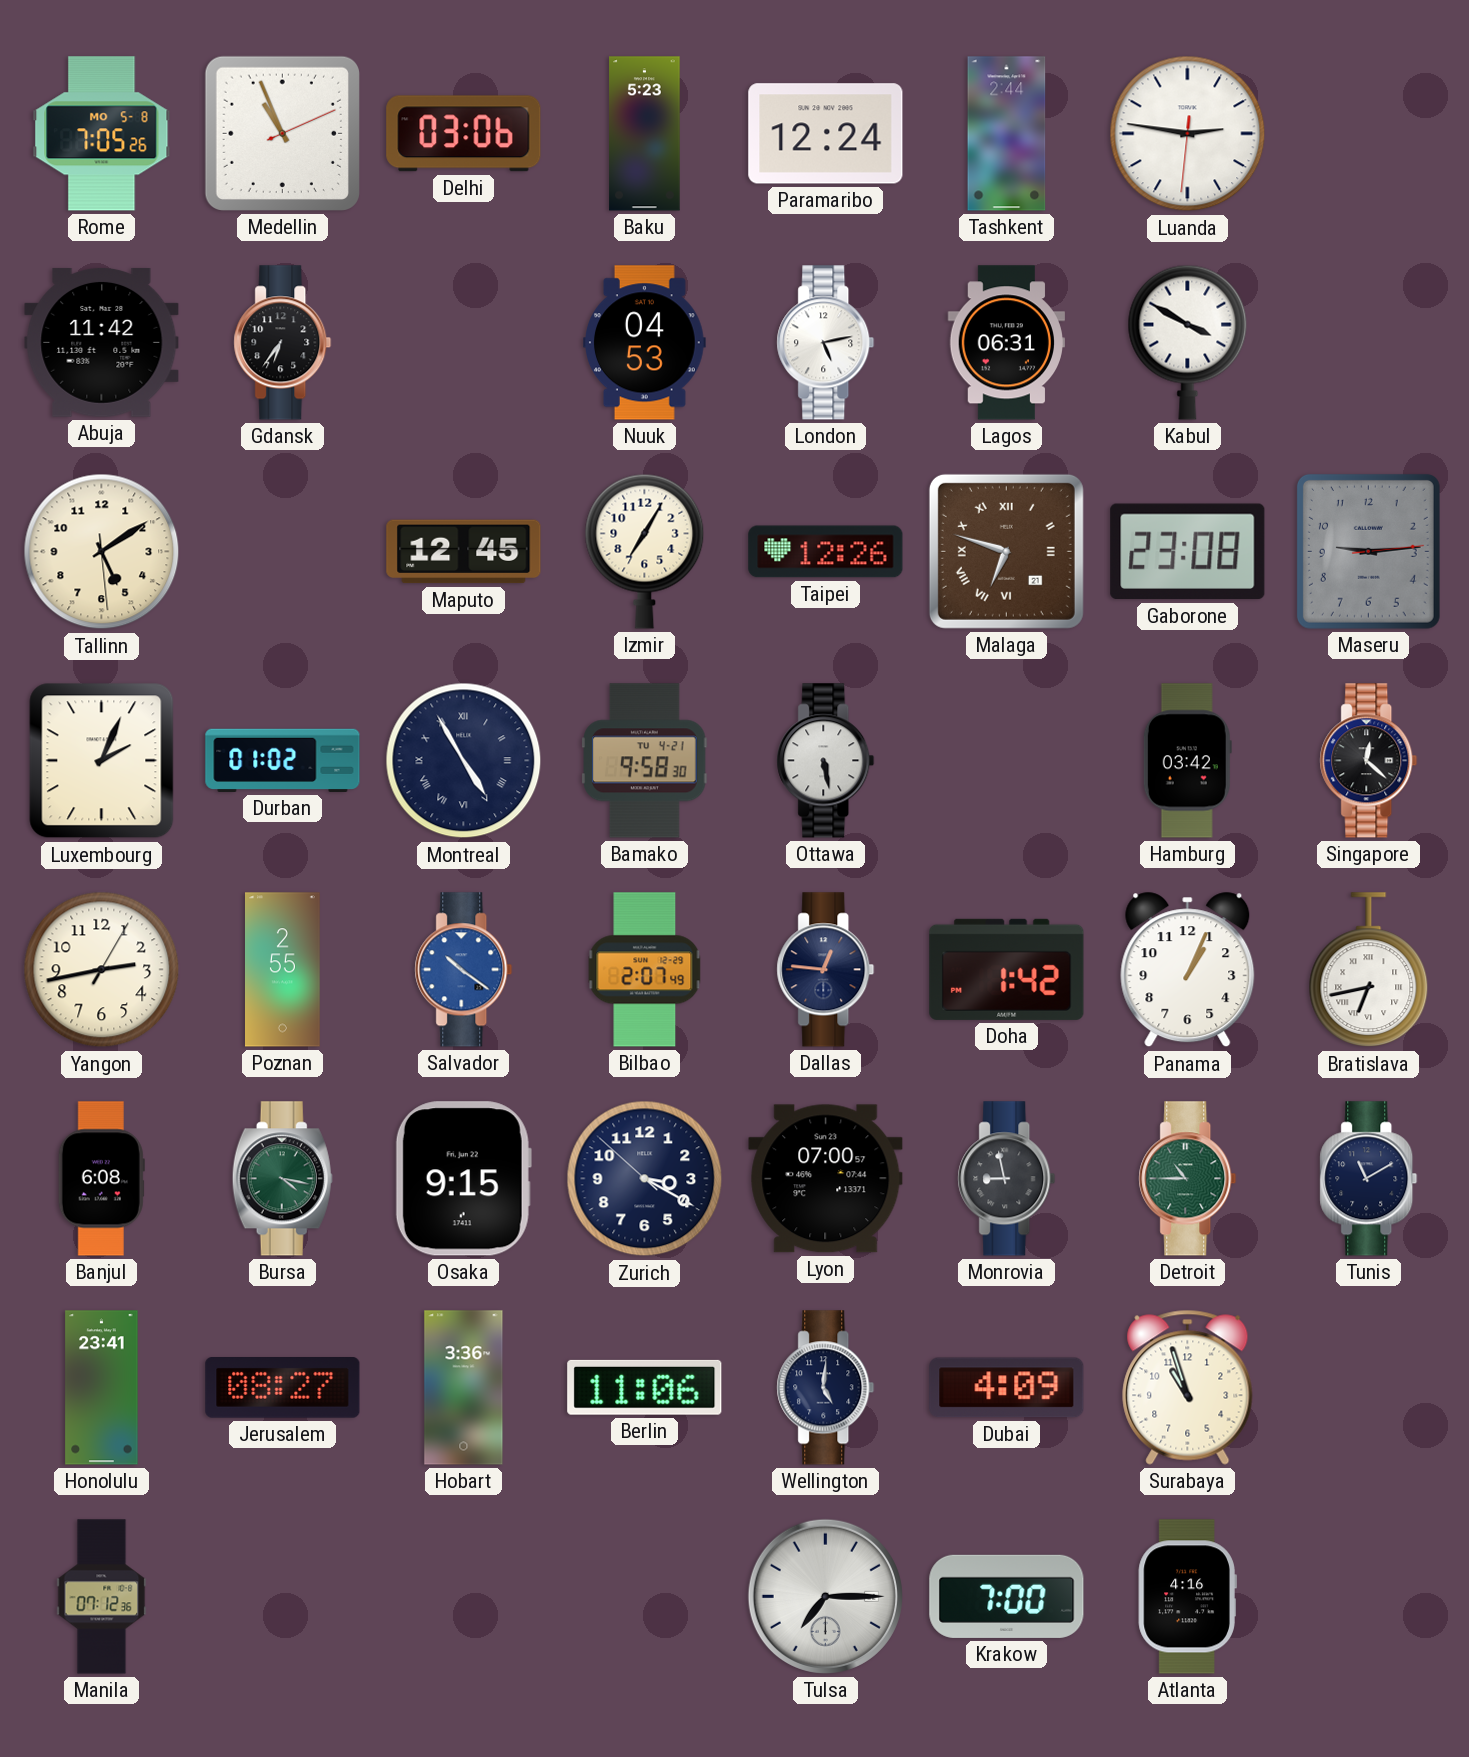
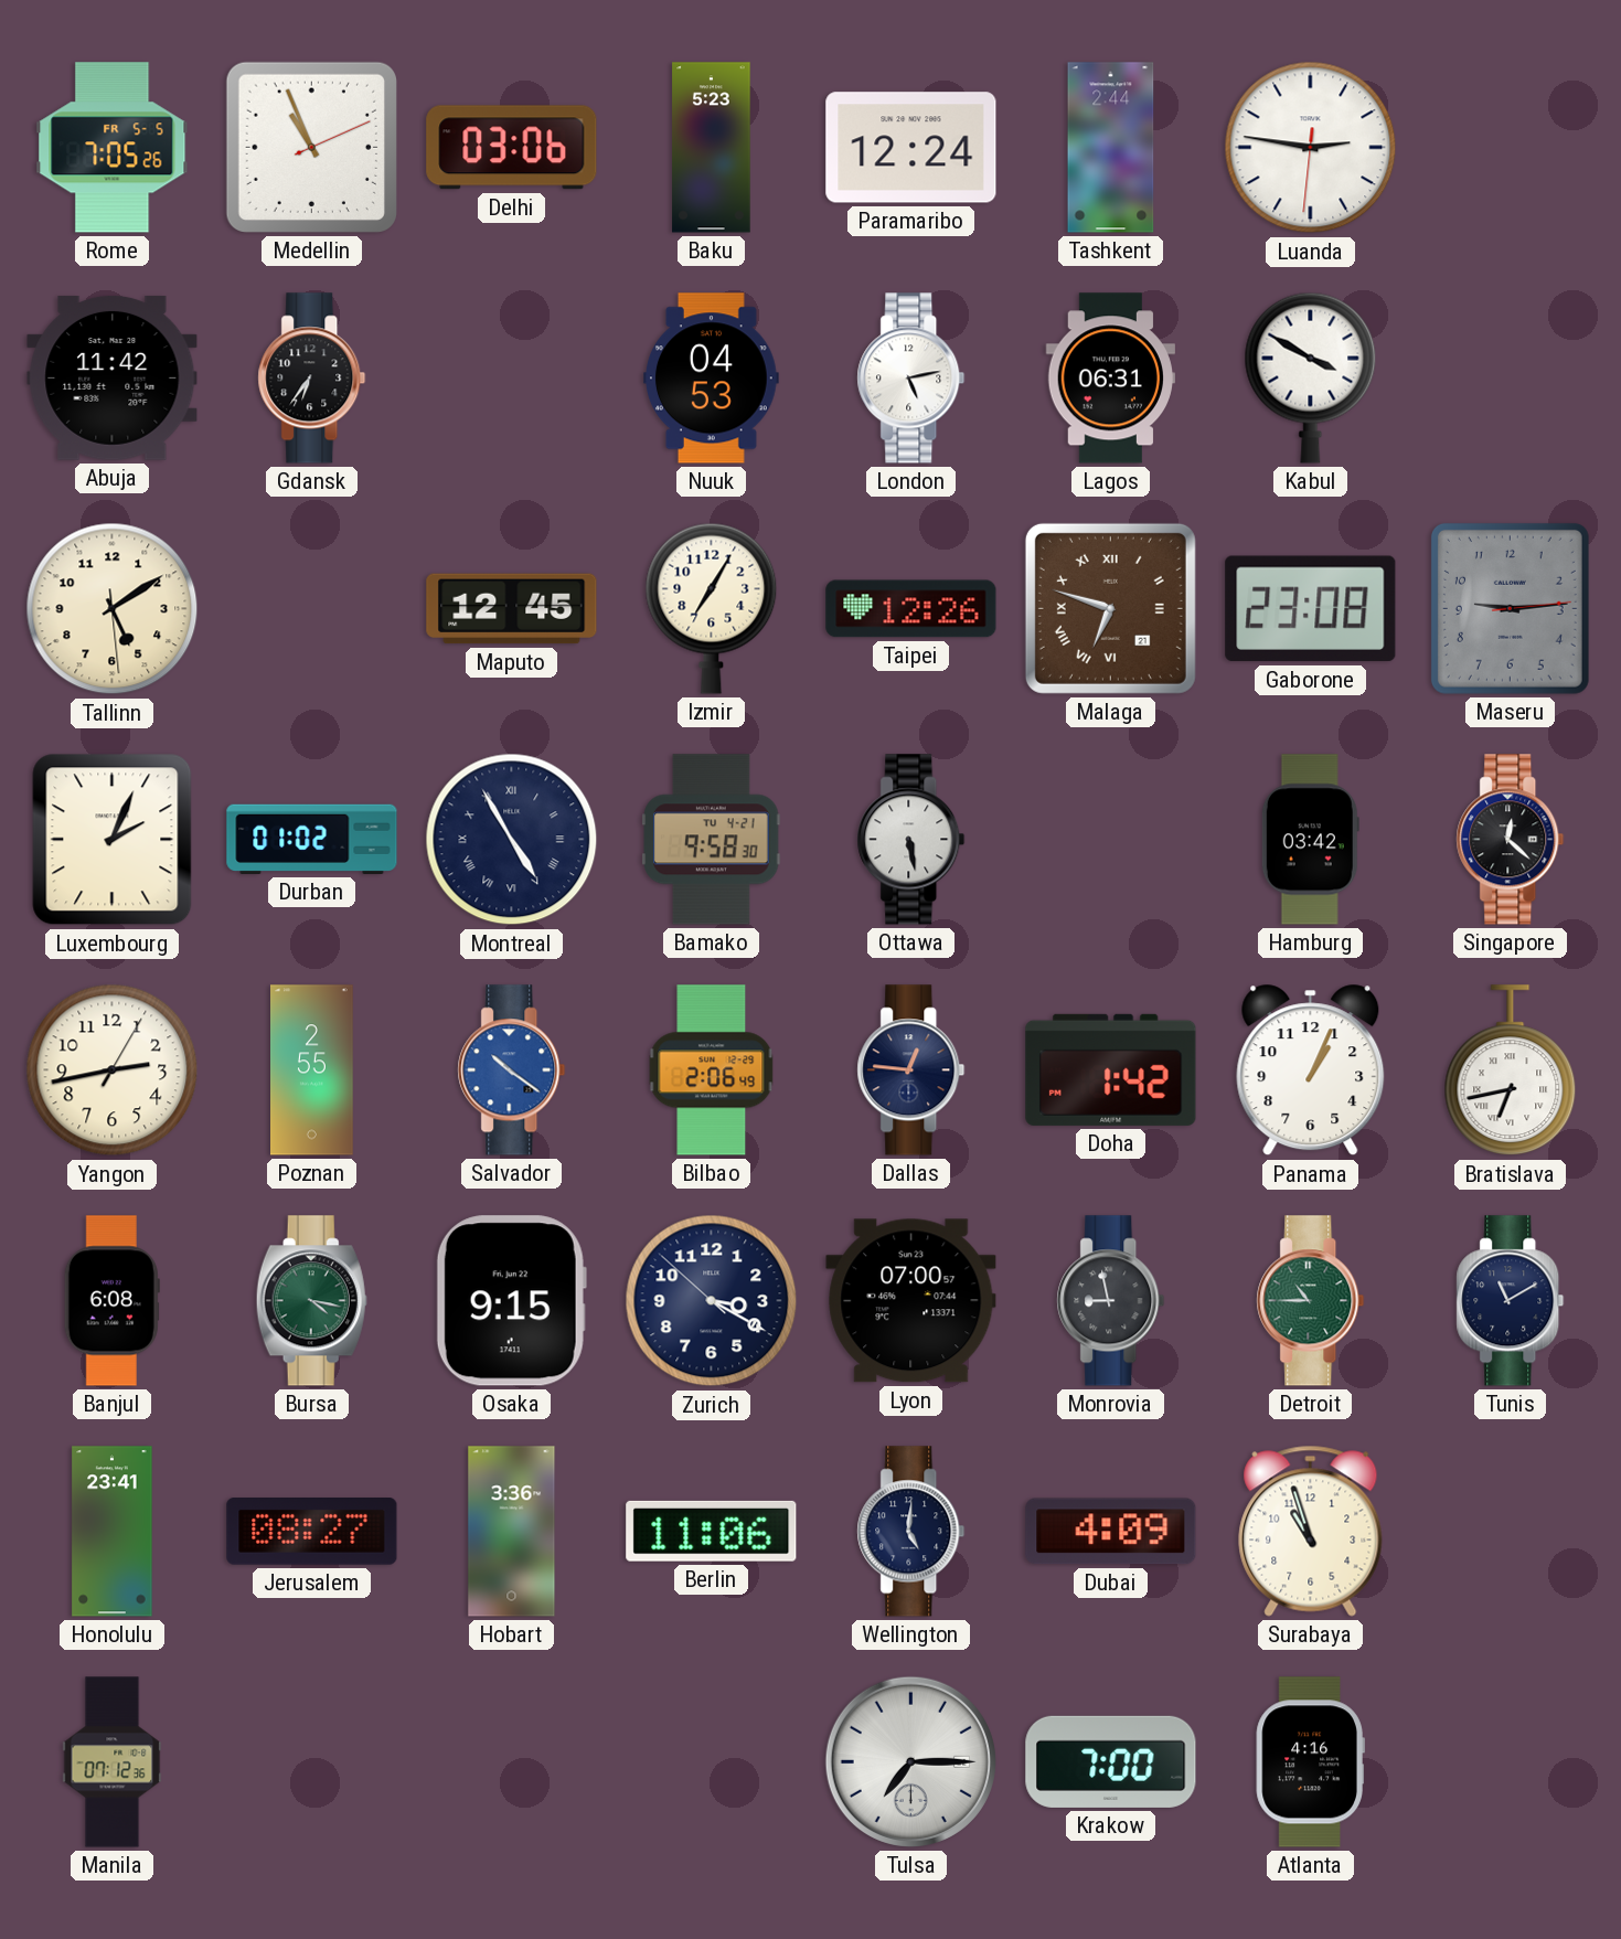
Rome date: MO 5-8 -> FR 5-5
Bilbao: 2:07 -> 2:06
